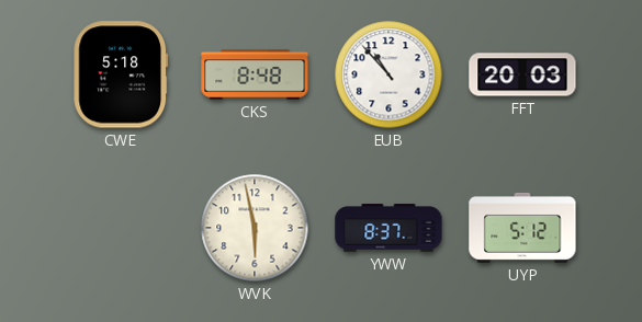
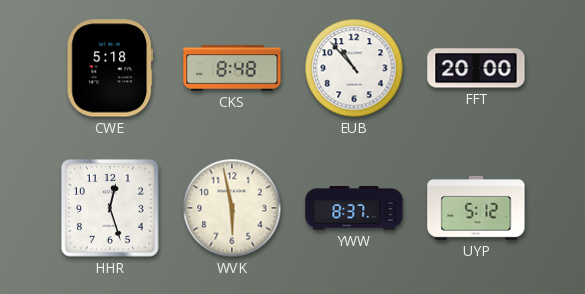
FFT: 20:03 -> 20:00
HHR: none -> 12:27
